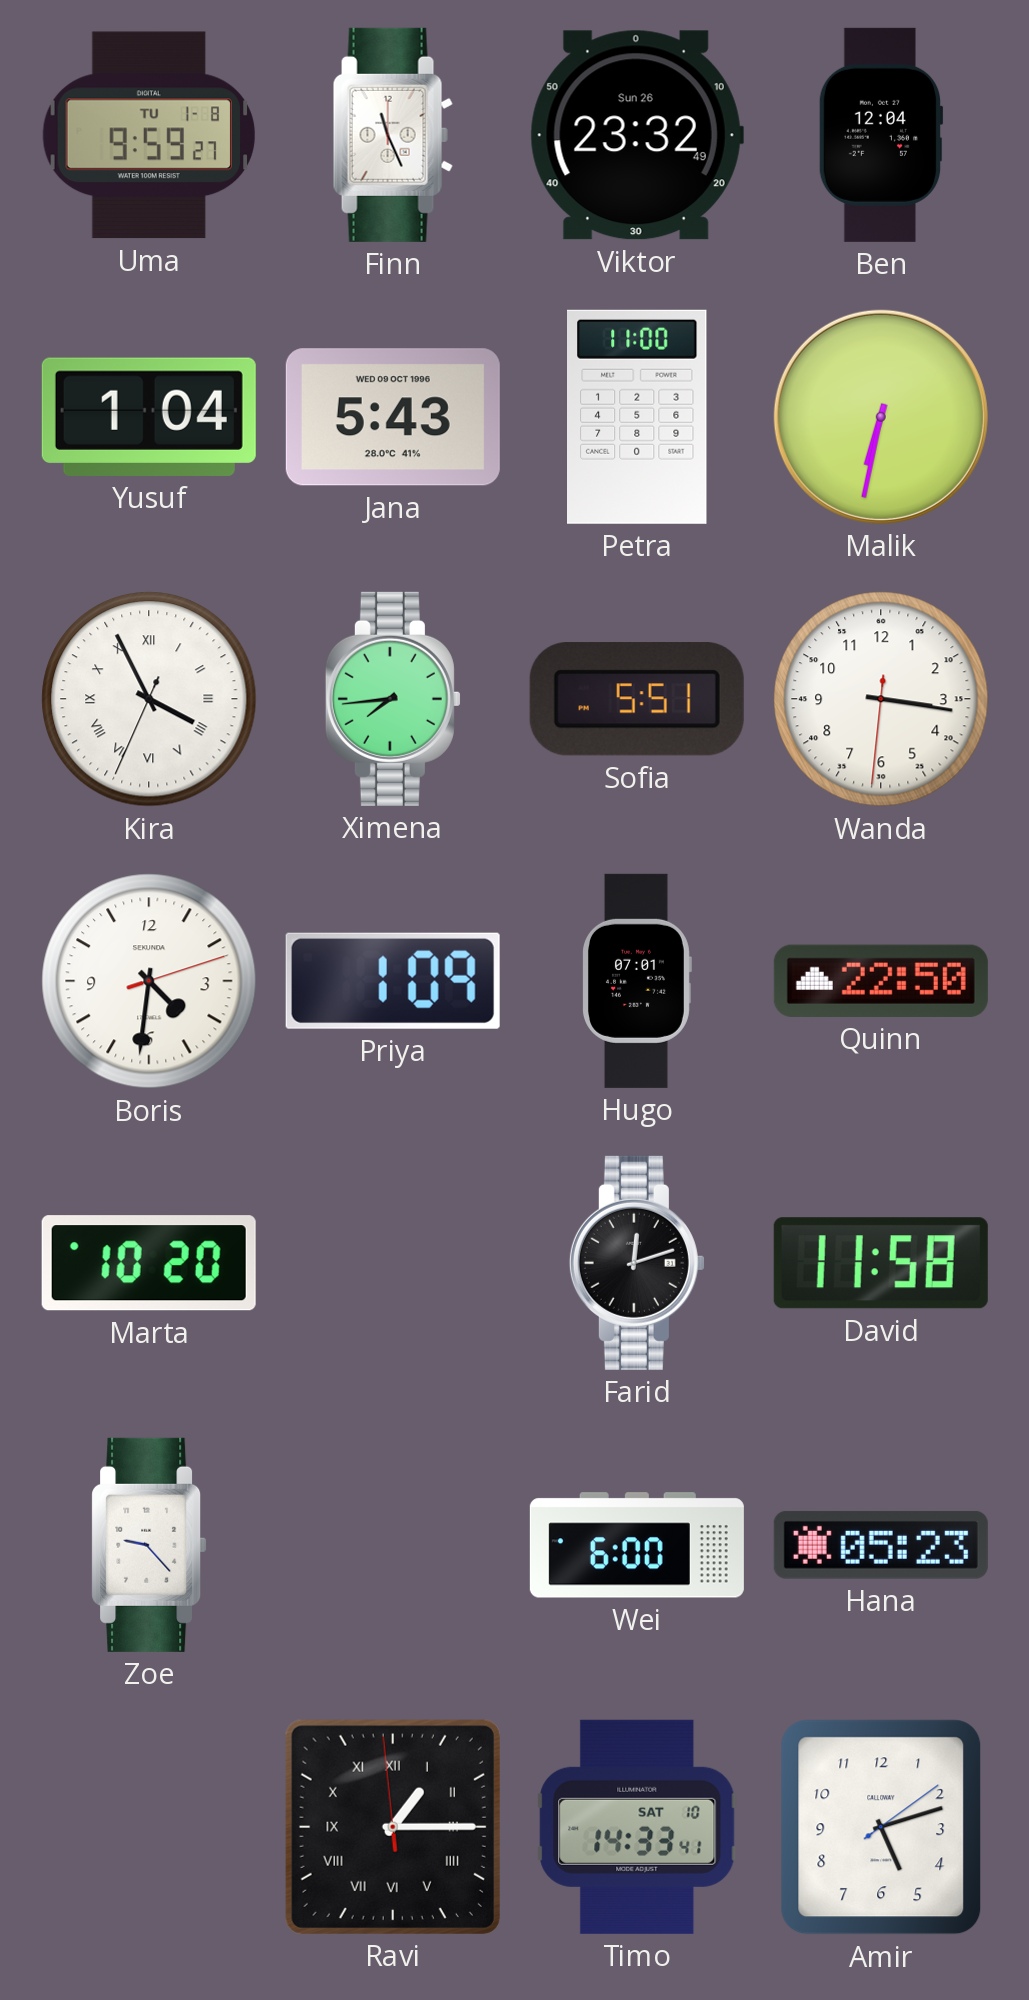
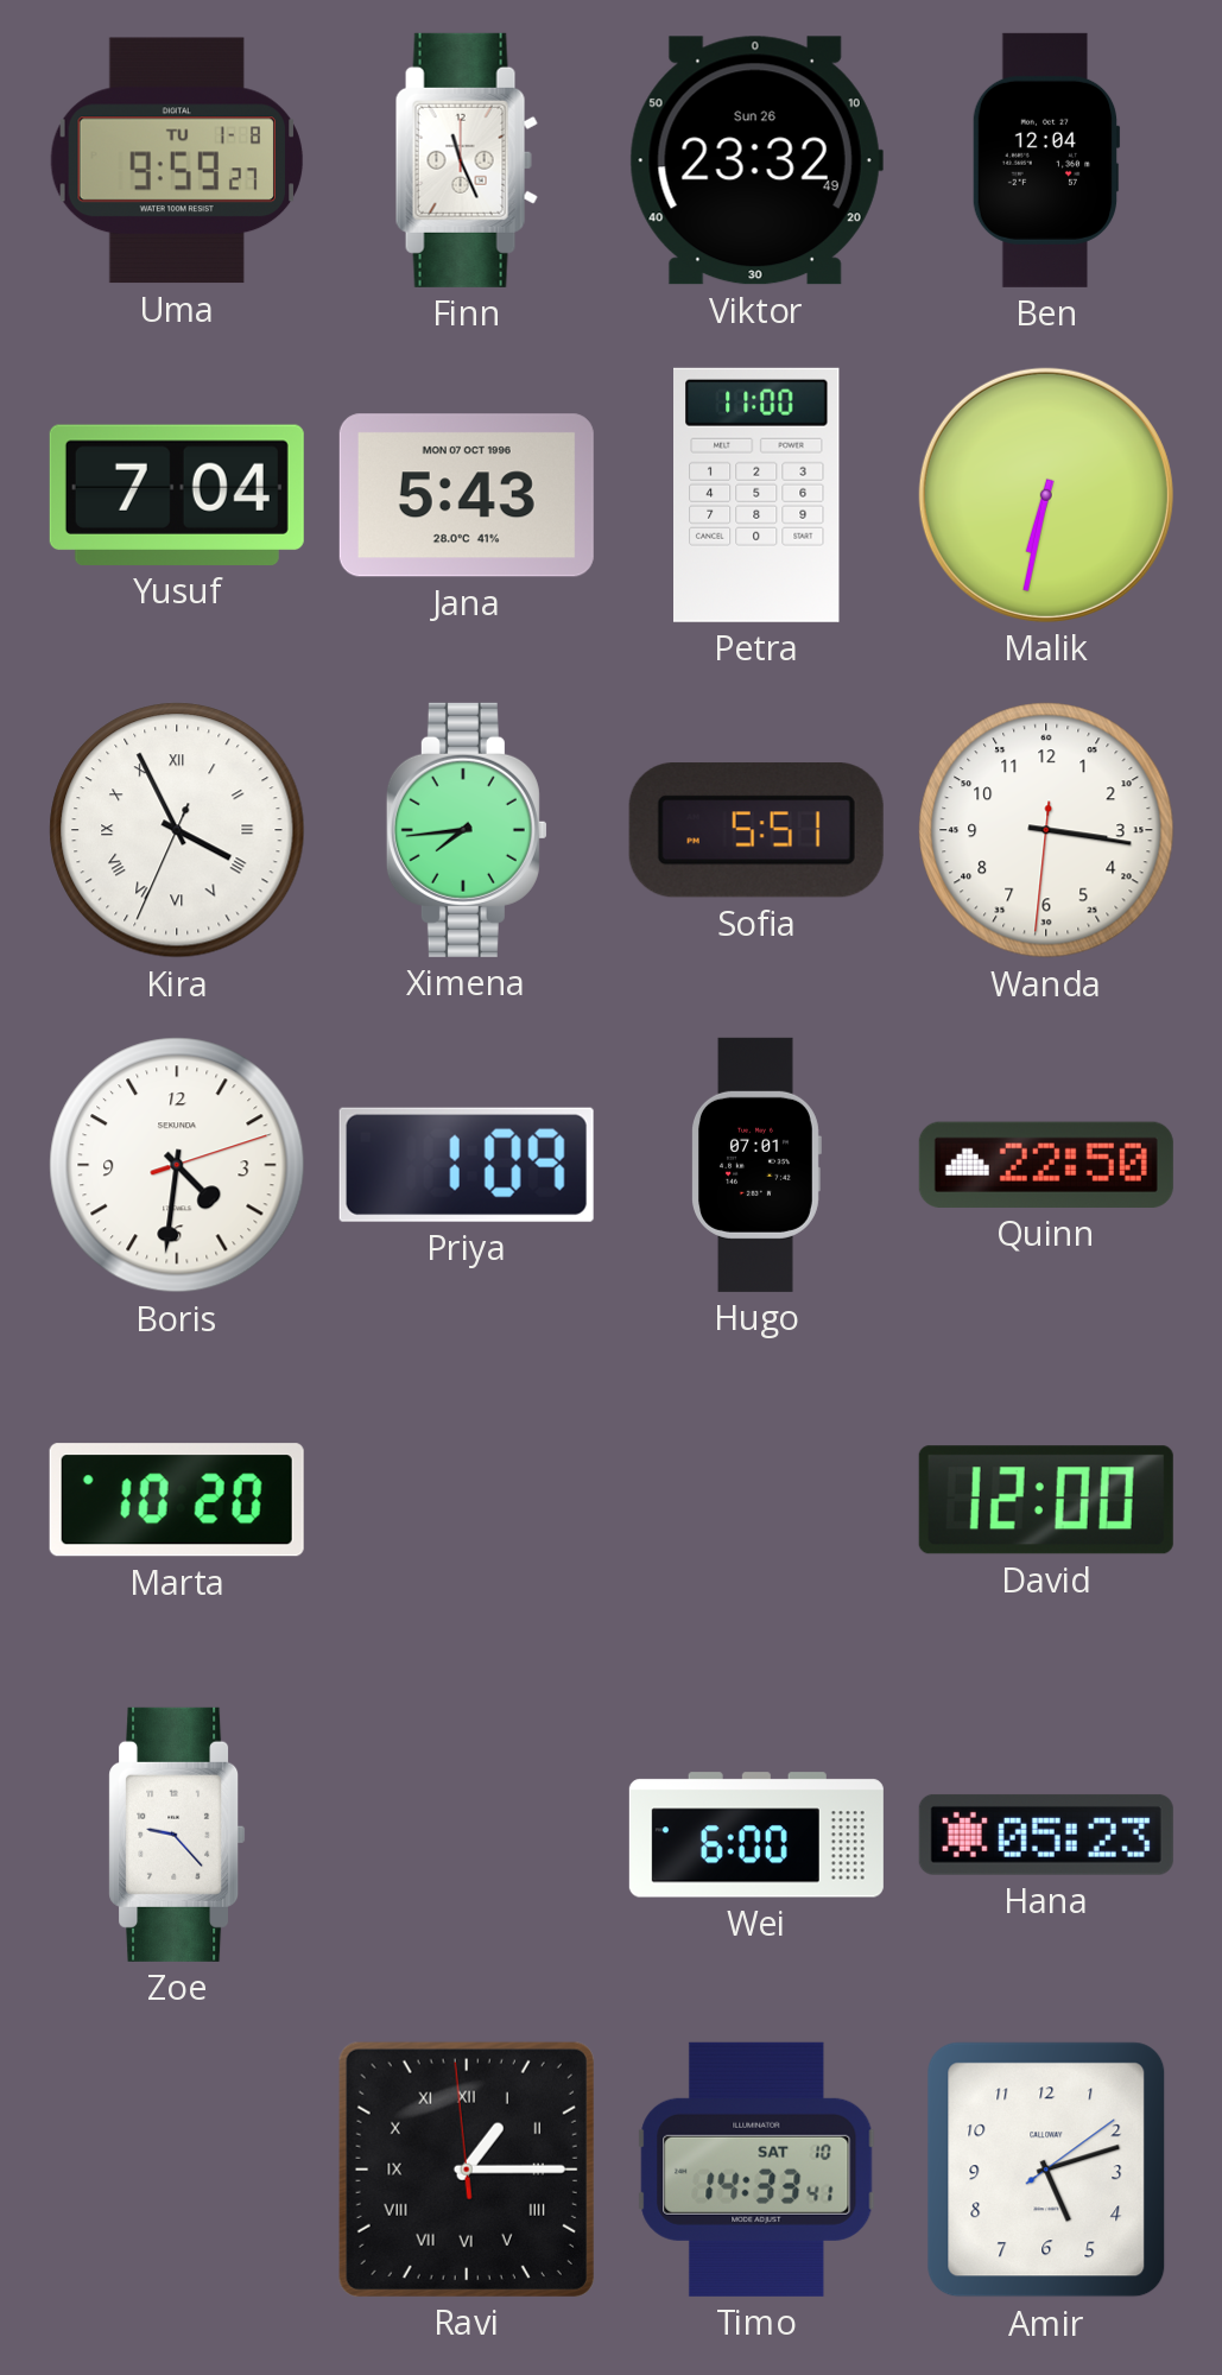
Yusuf: 1:04 -> 7:04
Jana date: WED 09 OCT 1996 -> MON 07 OCT 1996
Farid: 12:12 -> none
David: 11:58 -> 12:00
